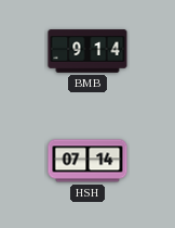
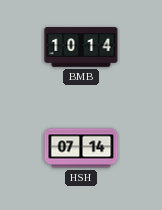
BMB: 9:14 -> 10:14
